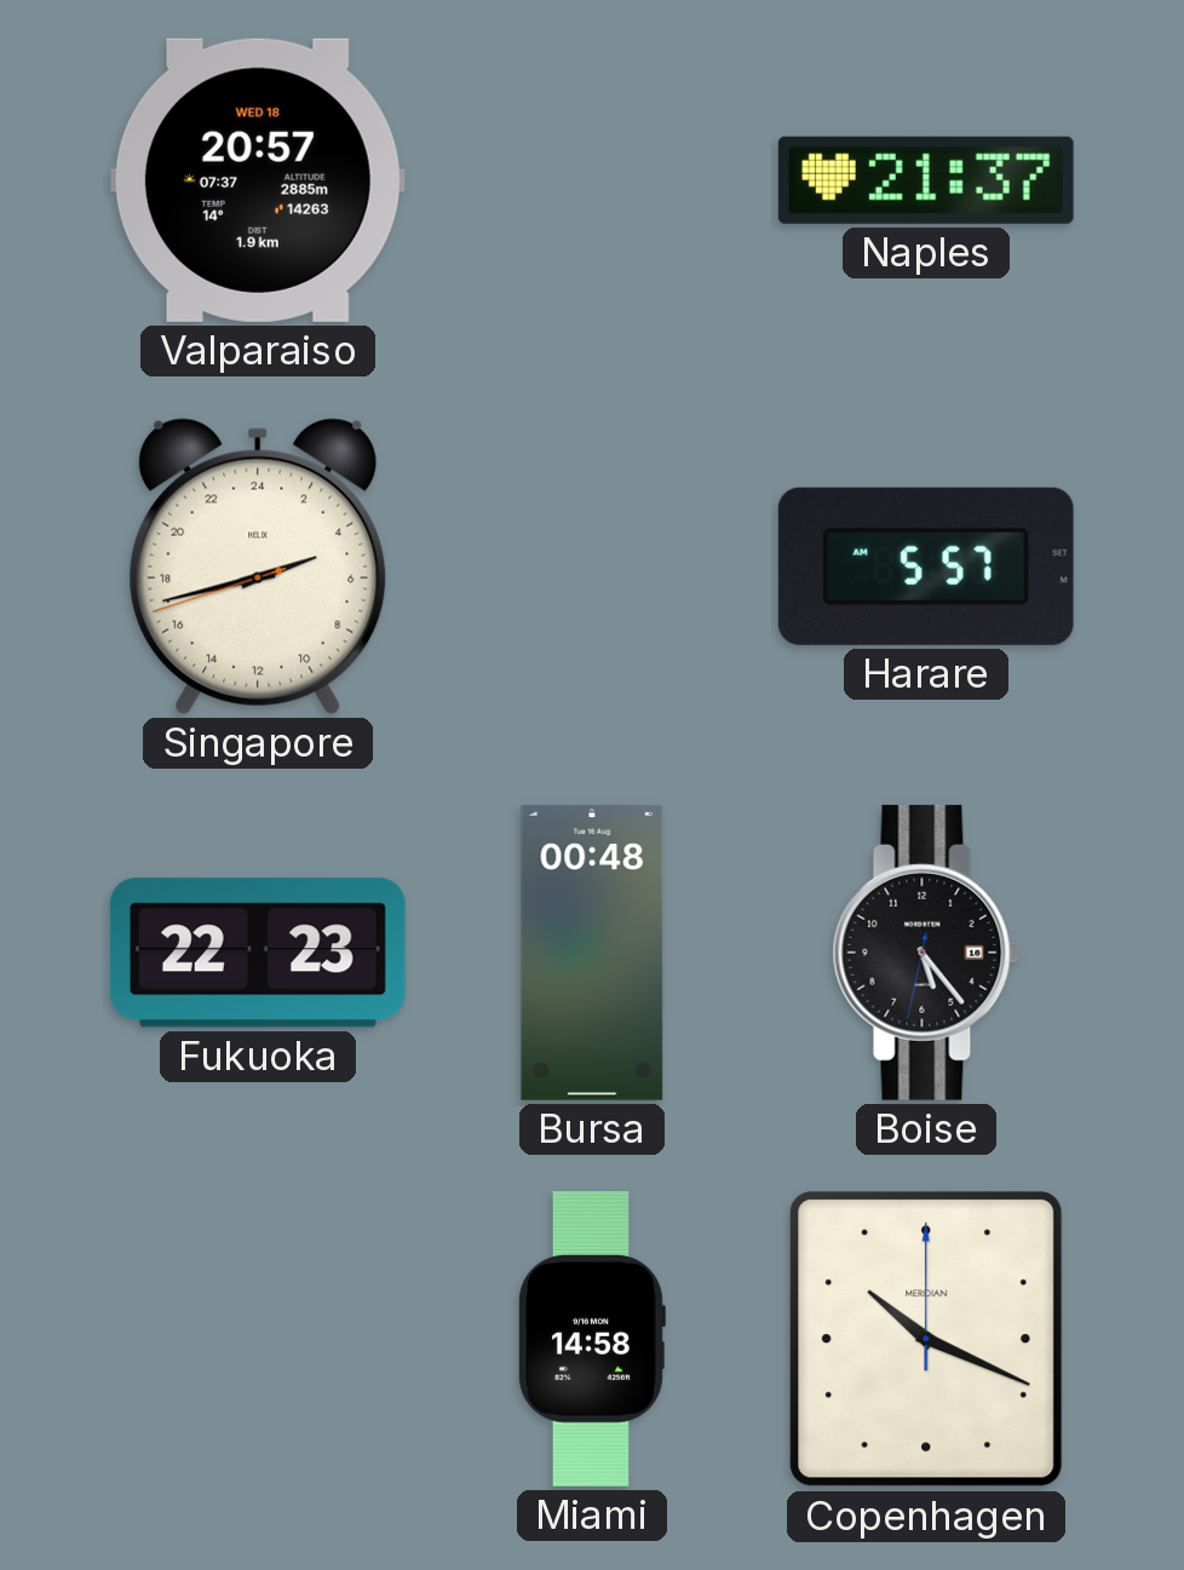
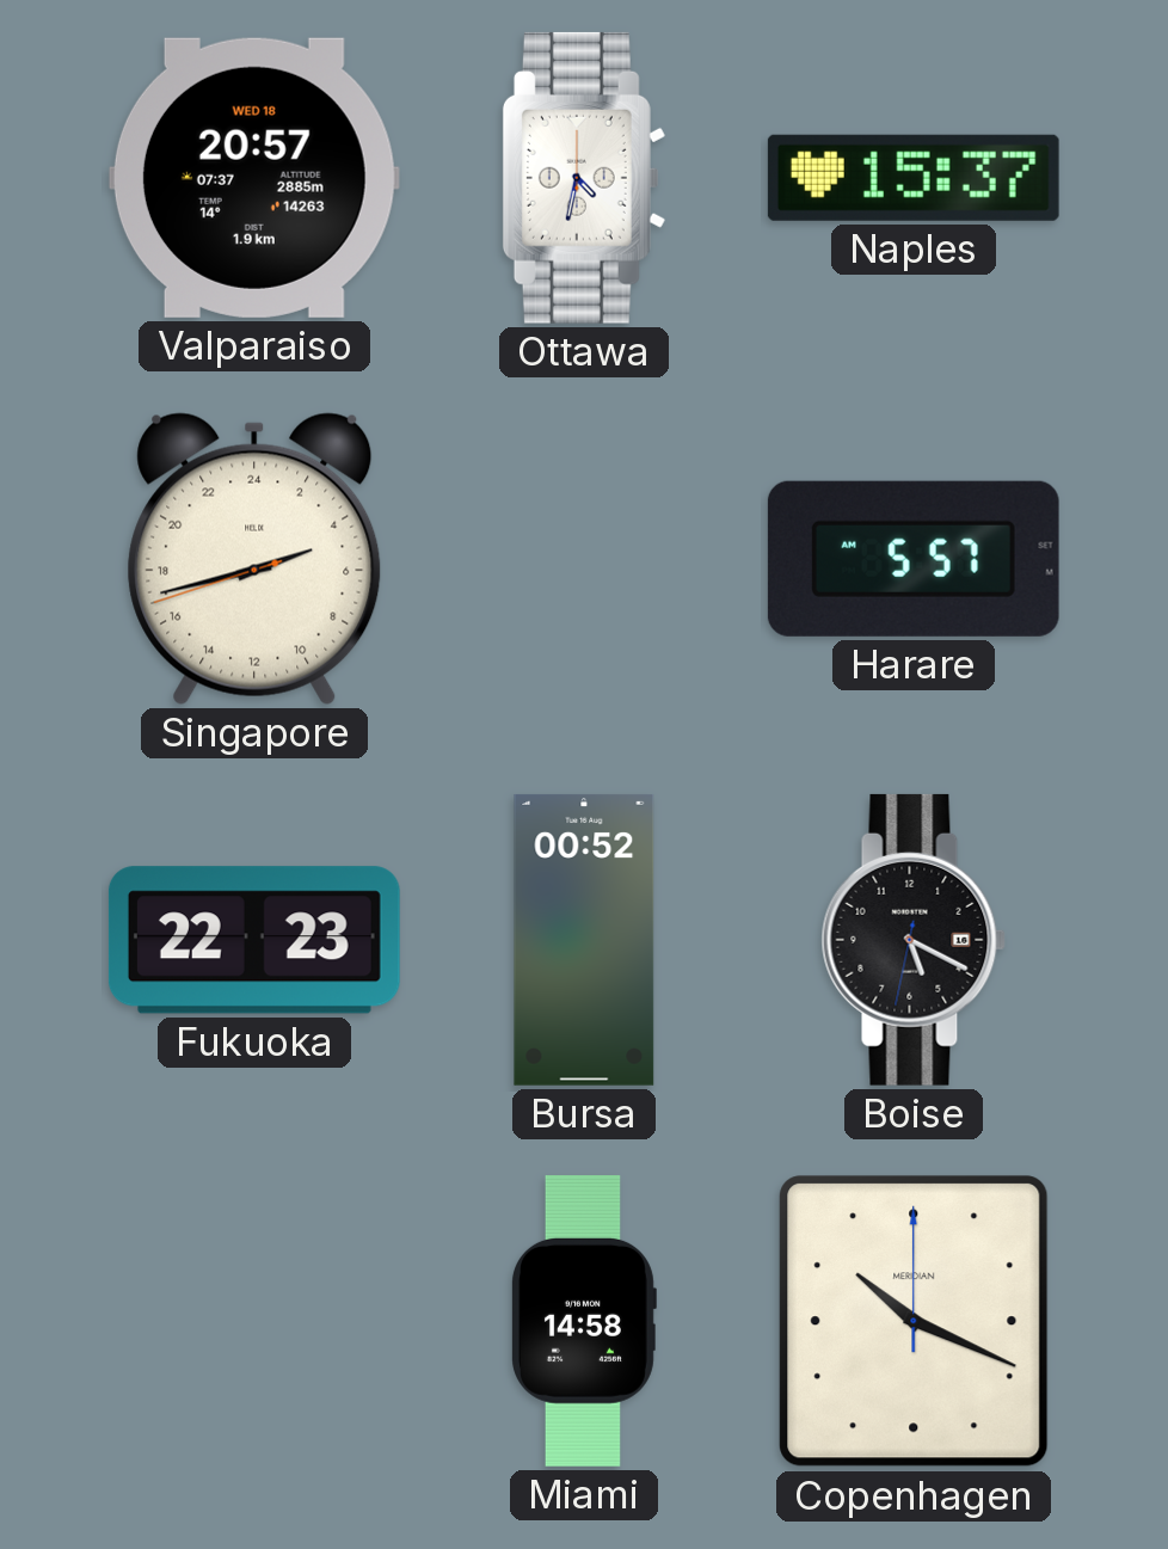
Ottawa: none -> 4:32
Naples: 21:37 -> 15:37
Bursa: 00:48 -> 00:52
Boise: 5:23 -> 5:19
